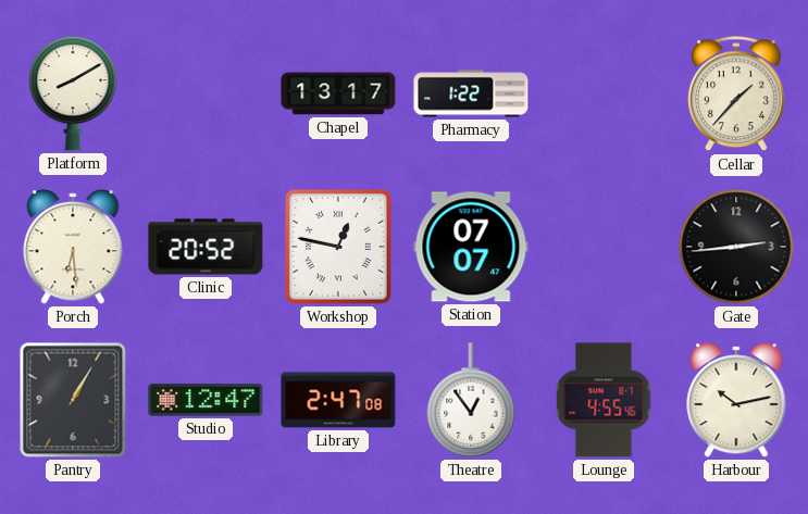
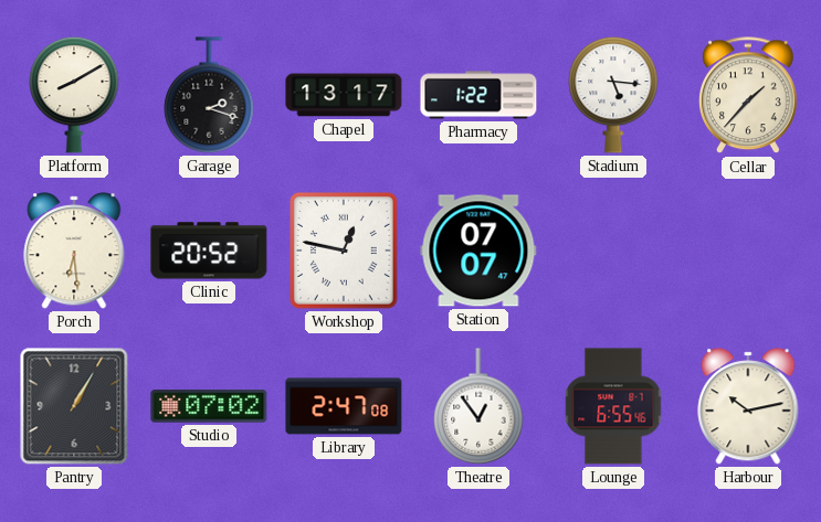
Garage: none -> 2:18
Stadium: none -> 5:16
Gate: 2:44 -> none
Studio: 12:47 -> 07:02
Lounge: 4:55 -> 6:55
